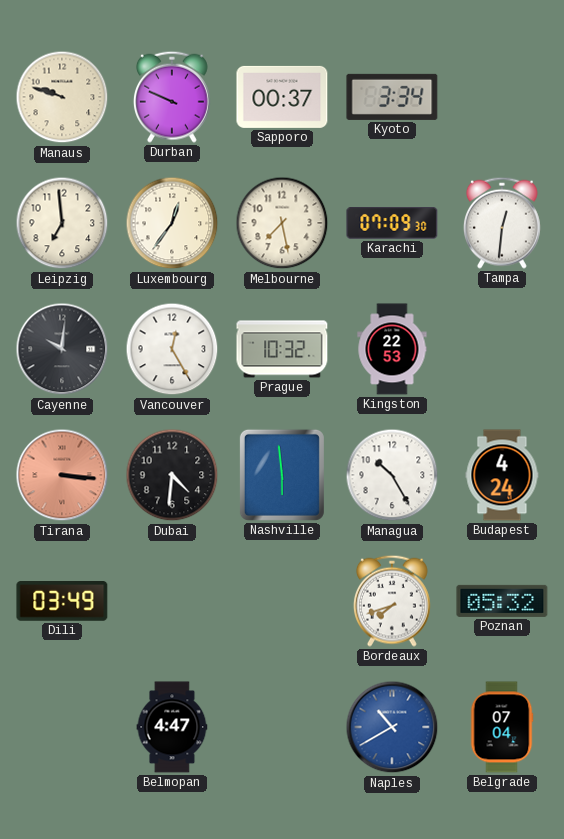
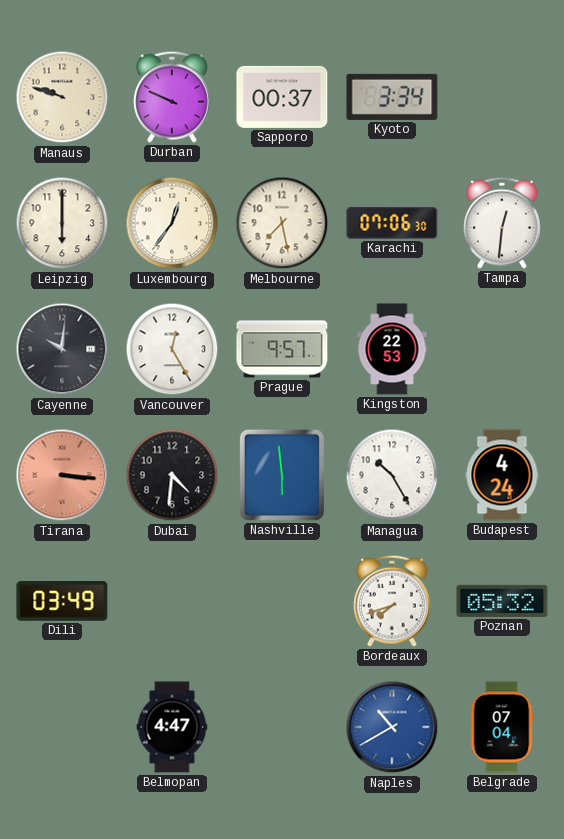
Leipzig: 6:59 -> 6:00
Karachi: 07:09 -> 07:06
Prague: 10:32 -> 9:57
